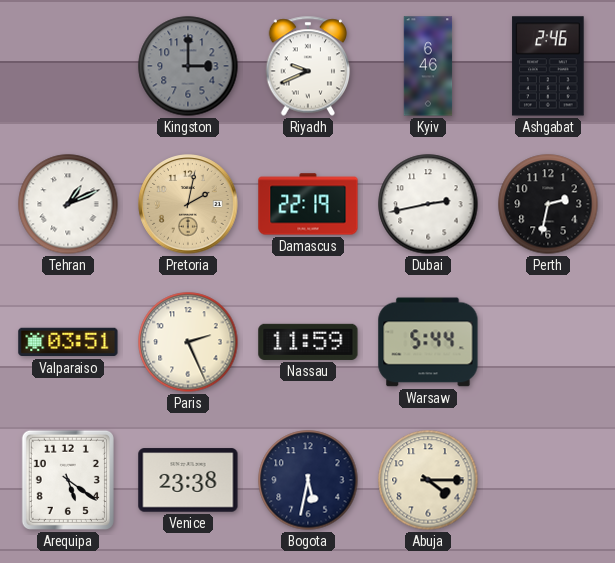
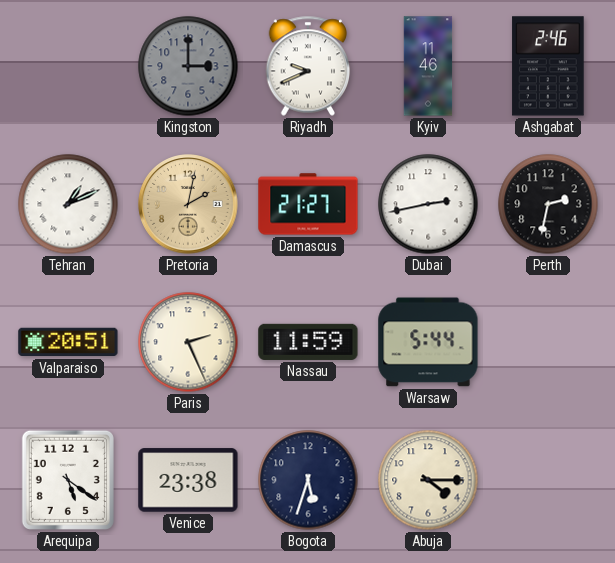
Kyiv: 6:46 -> 11:46
Damascus: 22:19 -> 21:27
Valparaiso: 03:51 -> 20:51
Bogota: 5:32 -> 5:33
